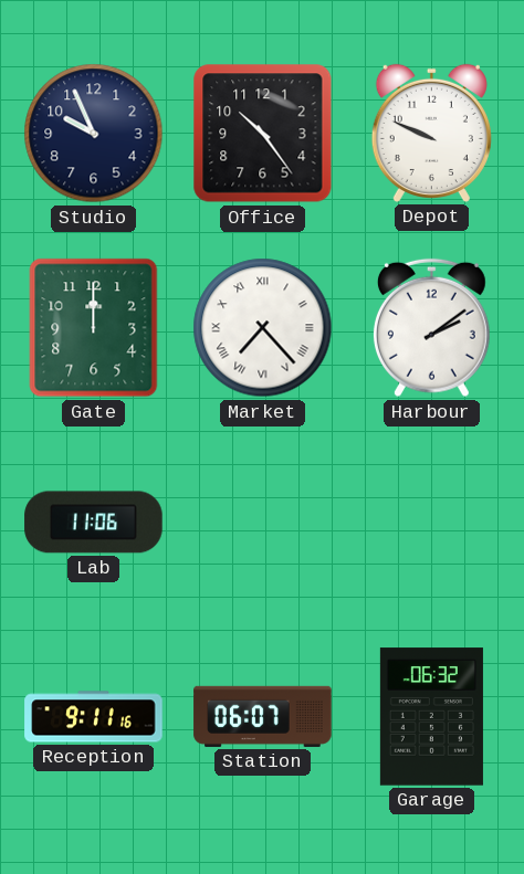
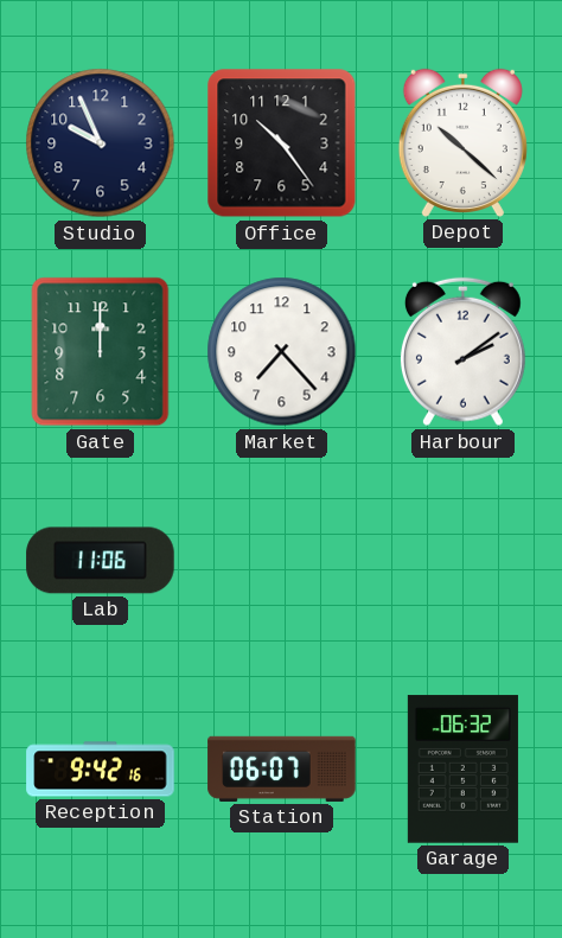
Depot: 9:49 -> 10:22
Market numerals: Roman -> Arabic
Reception: 9:11 -> 9:42
